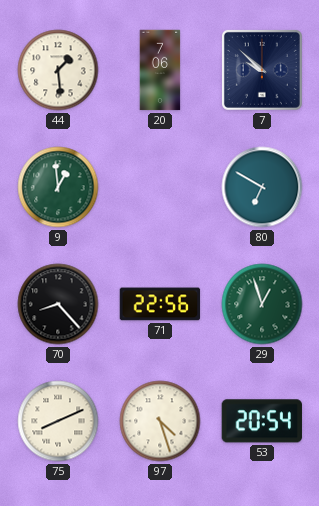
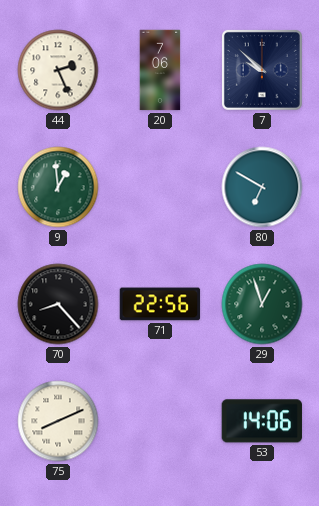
44: 1:29 -> 2:26
97: 4:27 -> none
53: 20:54 -> 14:06
